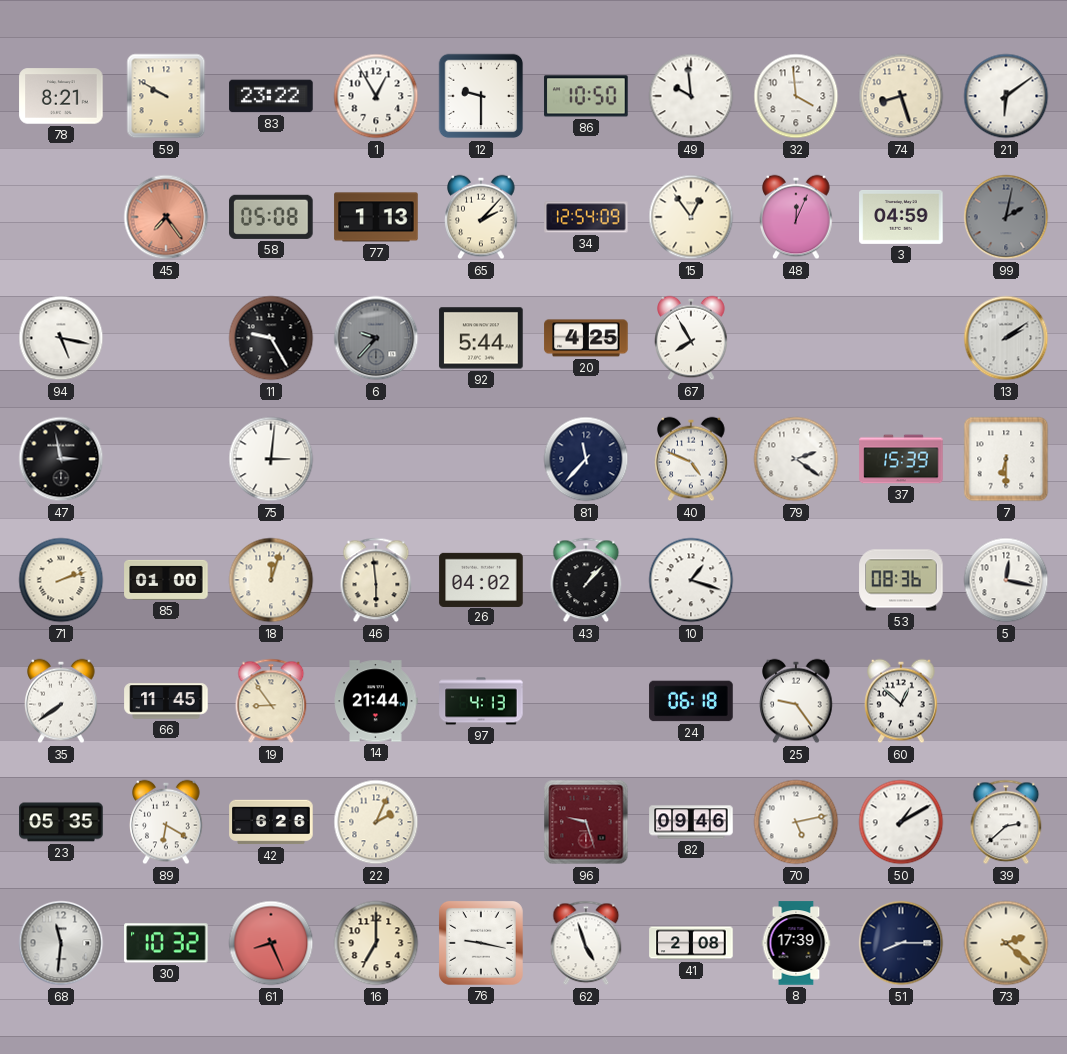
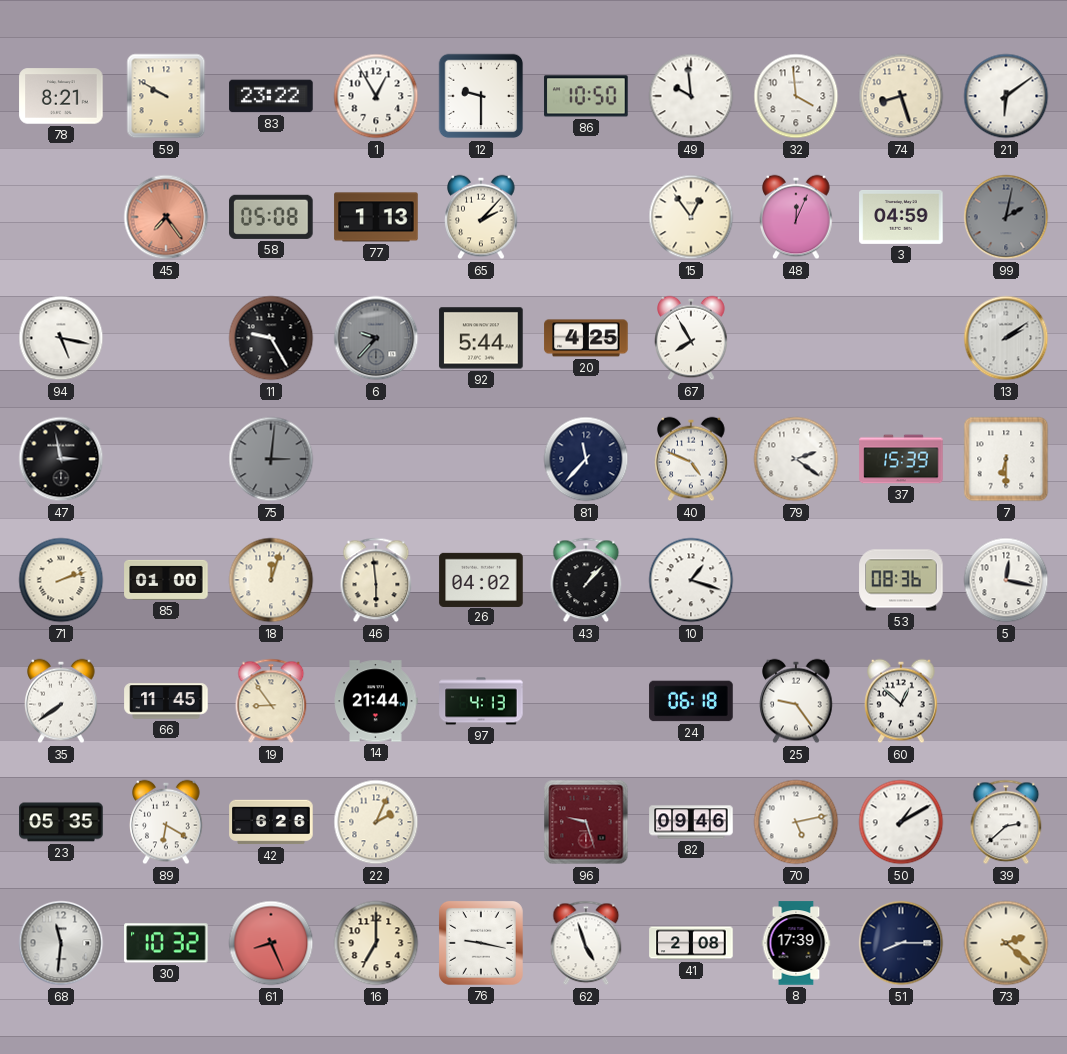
34: 12:54 -> none
75 dial: white -> grey
